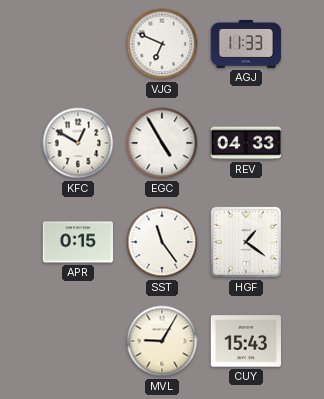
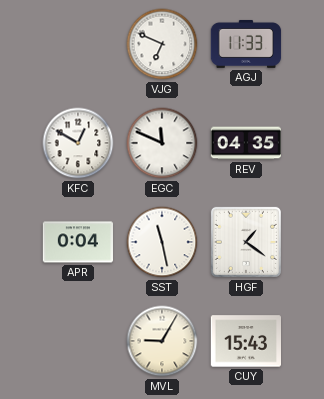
EGC: 4:55 -> 11:49
REV: 04:33 -> 04:35
APR: 0:15 -> 0:04
SST: 11:24 -> 11:28
